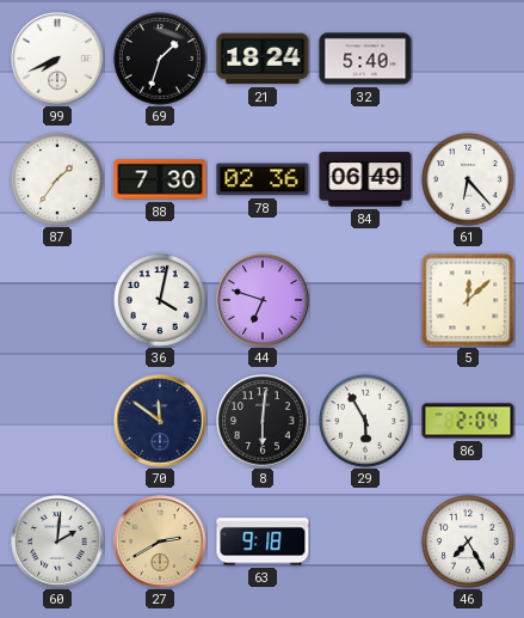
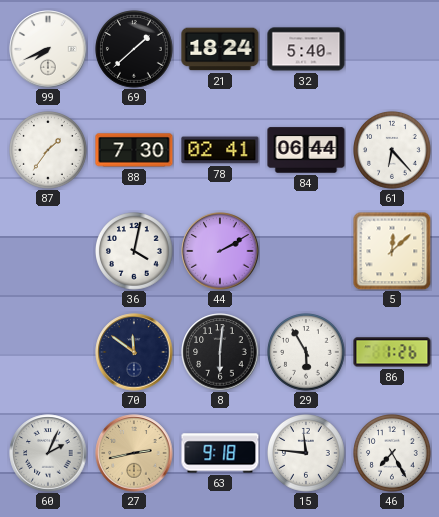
69: 1:33 -> 1:38
78: 02:36 -> 02:41
84: 06:49 -> 06:44
44: 6:48 -> 2:10
86: 2:04 -> 1:26
60: 2:01 -> 2:04
27: 2:40 -> 2:43
15: none -> 11:46
